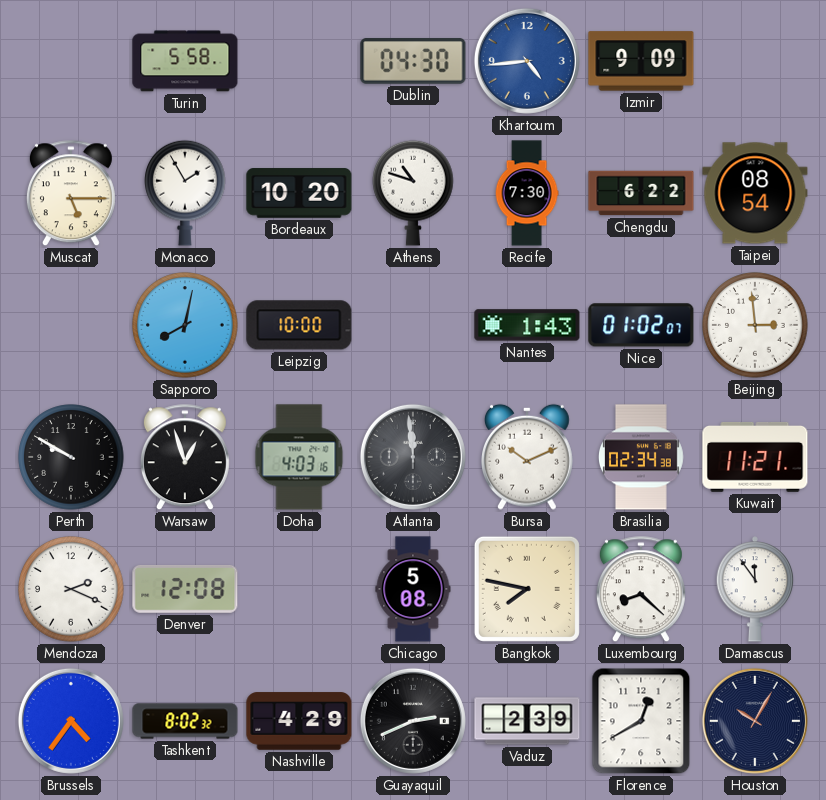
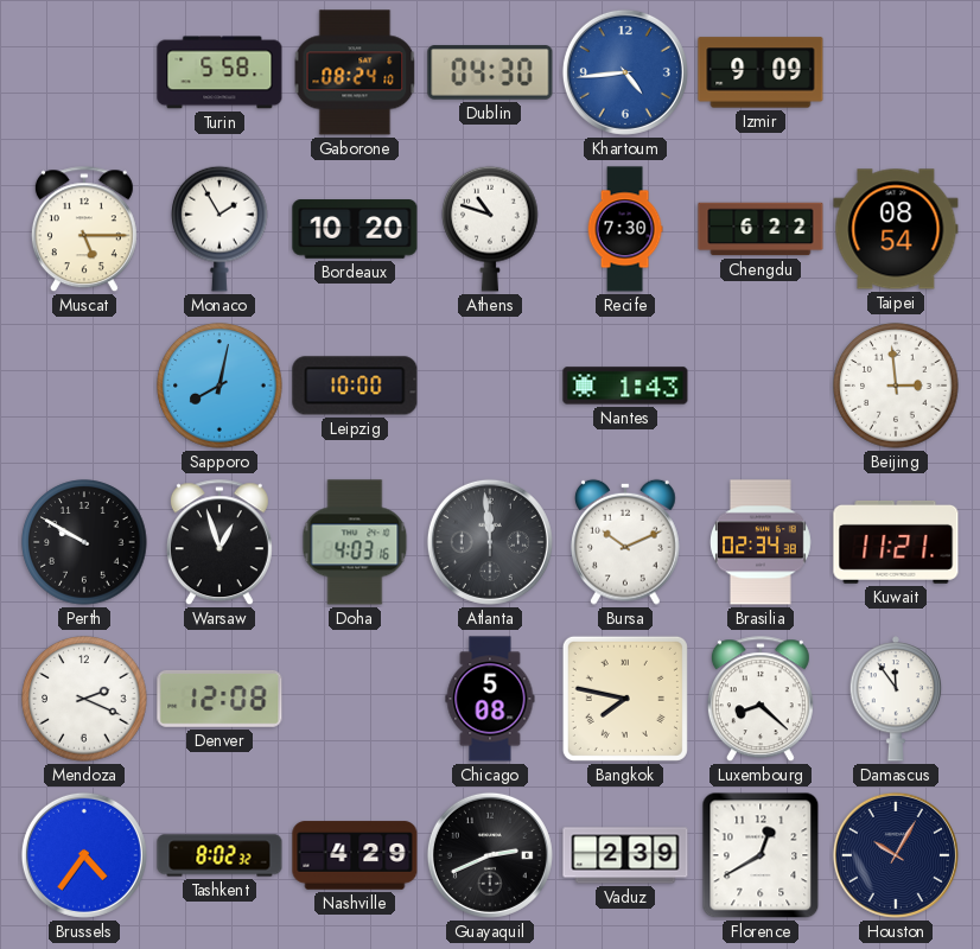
Gaborone: none -> 08:24
Nice: 01:02 -> none
